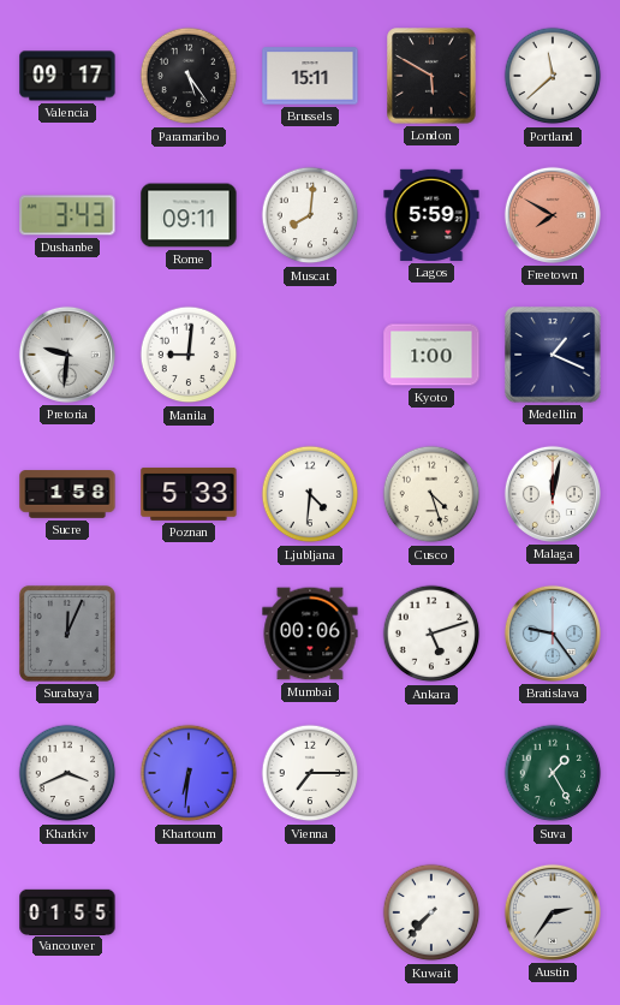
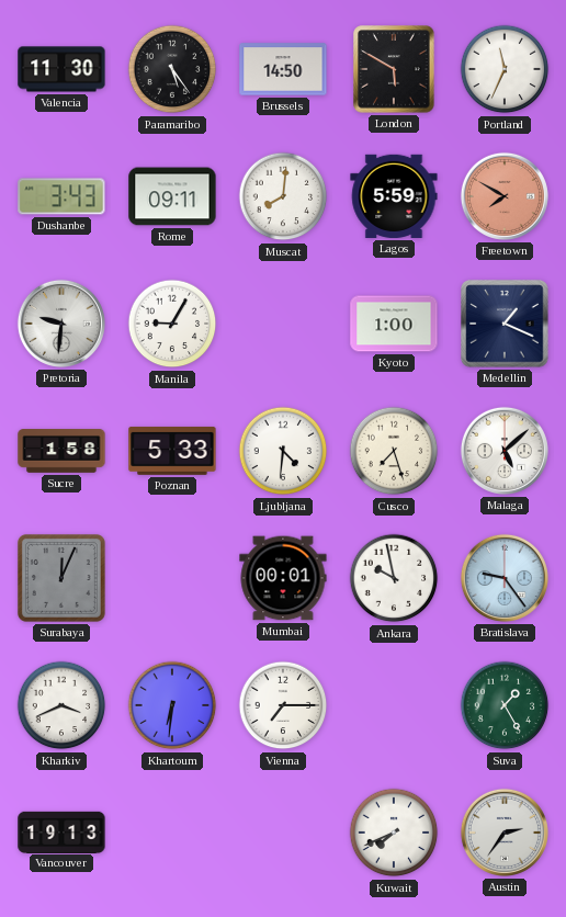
Valencia: 09:17 -> 11:30
Brussels: 15:11 -> 14:50
Portland: 11:38 -> 11:34
Manila: 9:01 -> 9:05
Cusco: 4:27 -> 7:27
Malaga: 12:02 -> 5:08
Mumbai: 00:06 -> 00:01
Ankara: 5:12 -> 9:58
Vancouver: 01:55 -> 19:13
Kuwait: 7:37 -> 7:41
